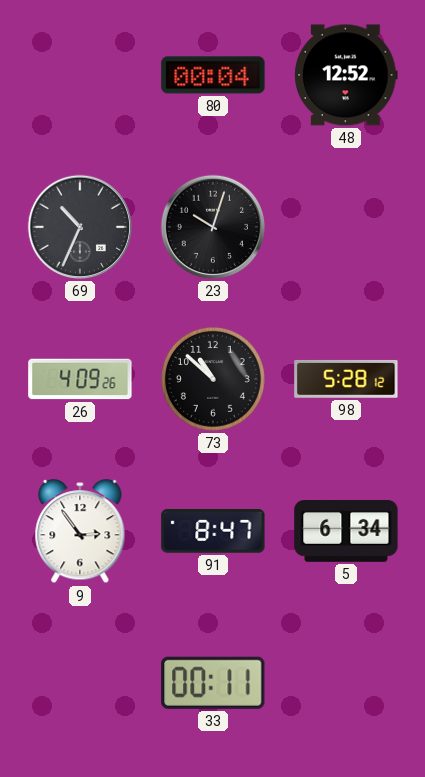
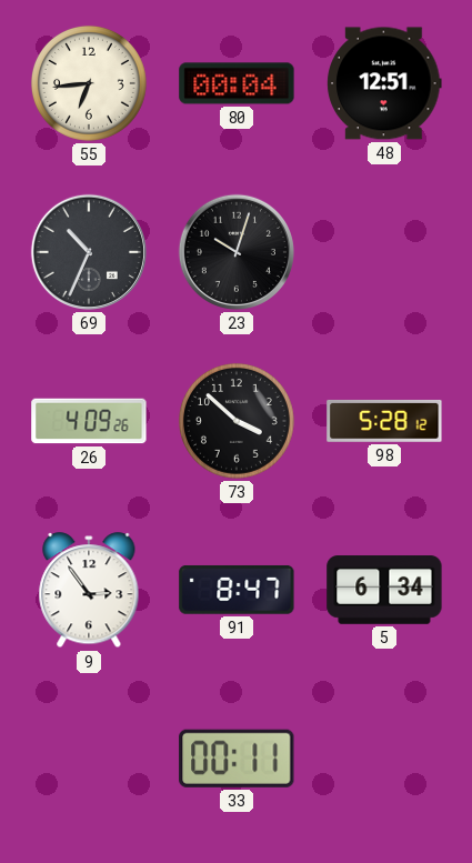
55: none -> 6:44
48: 12:52 -> 12:51
73: 10:52 -> 3:52
